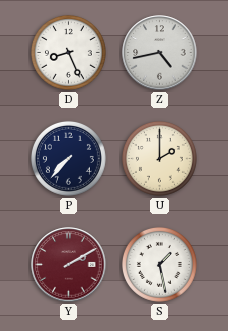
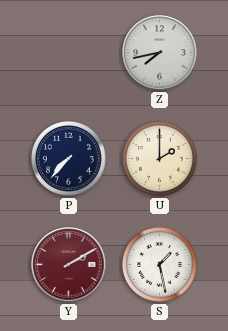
D: 8:26 -> none
Z: 4:43 -> 7:43
